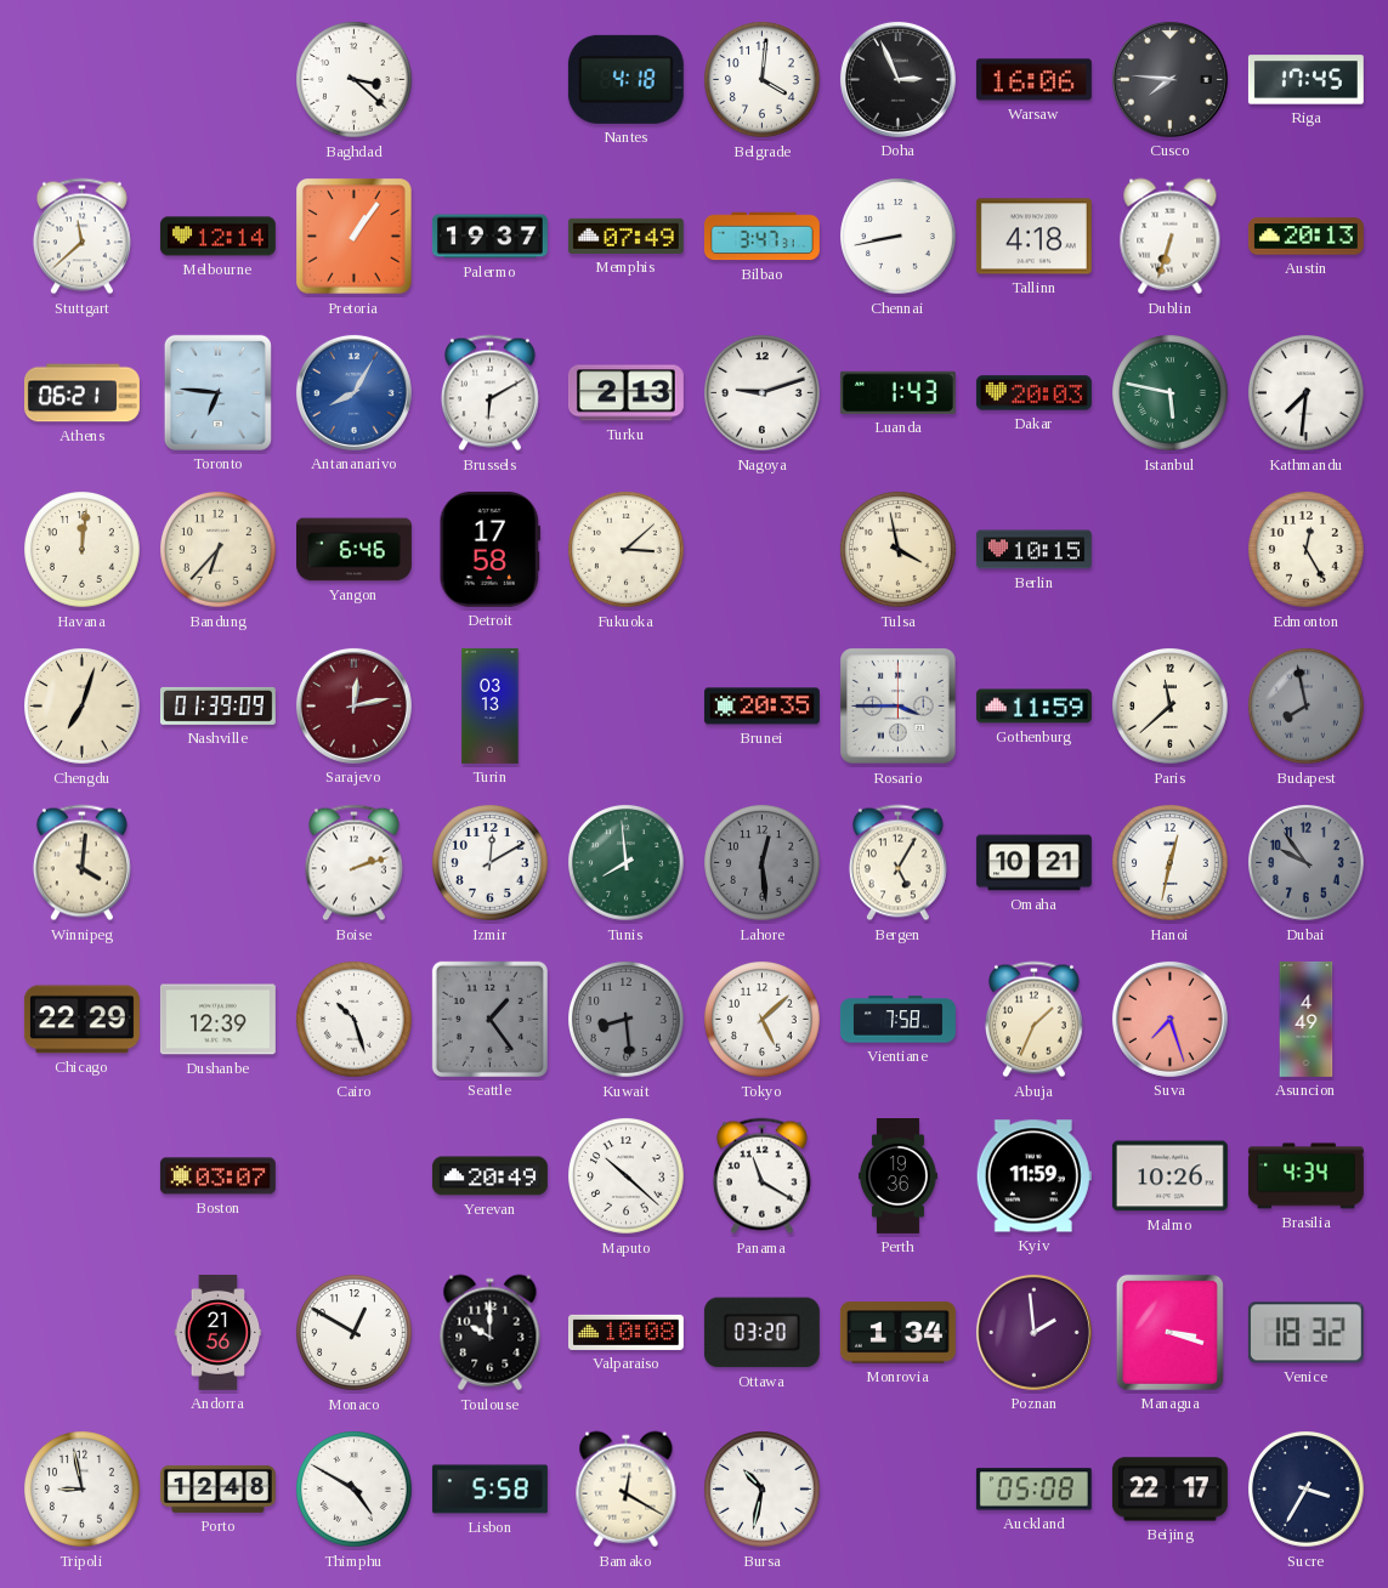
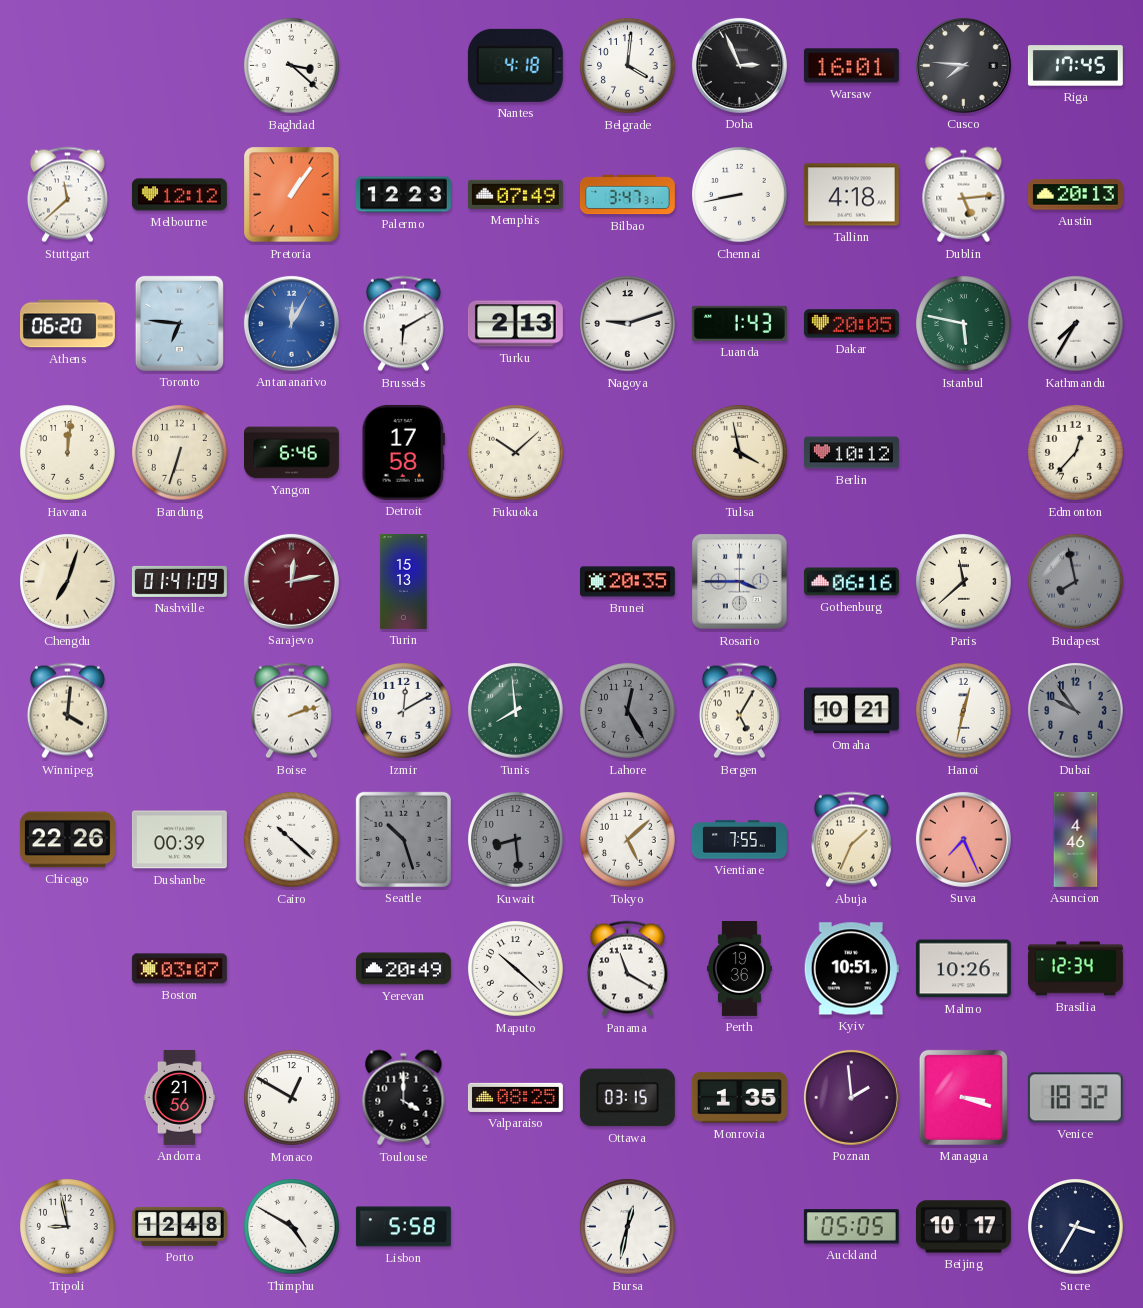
Warsaw: 16:06 -> 16:01
Melbourne: 12:14 -> 12:12
Palermo: 19:37 -> 12:23
Dublin: 6:33 -> 5:14
Athens: 06:21 -> 06:20
Antananarivo: 8:05 -> 12:05
Dakar: 20:03 -> 20:05
Kathmandu: 7:31 -> 7:35
Bandung: 6:37 -> 6:33
Fukuoka: 3:08 -> 10:08
Berlin: 10:15 -> 10:12
Edmonton: 12:25 -> 12:37
Nashville: 01:39 -> 01:41
Turin: 03:13 -> 15:13
Gothenburg: 11:59 -> 06:16
Lahore: 12:29 -> 12:25
Chicago: 22:29 -> 22:26
Dushanbe: 12:39 -> 00:39
Cairo: 10:27 -> 10:22
Seattle: 1:24 -> 10:27
Vientiane: 7:58 -> 7:55
Suva: 7:27 -> 7:26
Asuncion: 4:49 -> 4:46
Kyiv: 11:59 -> 10:51
Brasilia: 4:34 -> 12:34
Toulouse: 10:00 -> 4:00
Valparaiso: 10:08 -> 08:25
Ottawa: 03:20 -> 03:15
Monrovia: 1:34 -> 1:35
Bamako: 12:20 -> none
Bursa: 10:32 -> 12:32
Auckland: 05:08 -> 05:05
Beijing: 22:17 -> 10:17
